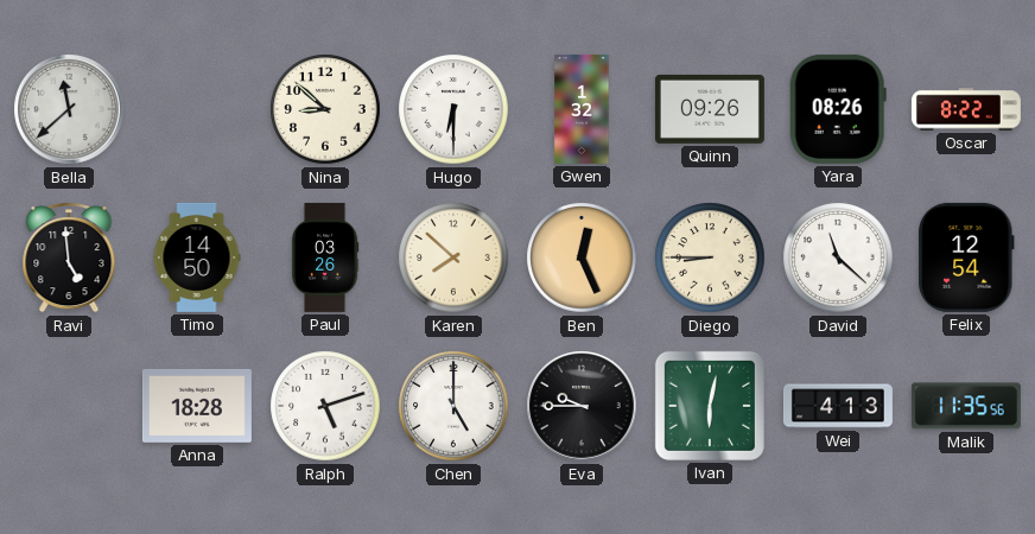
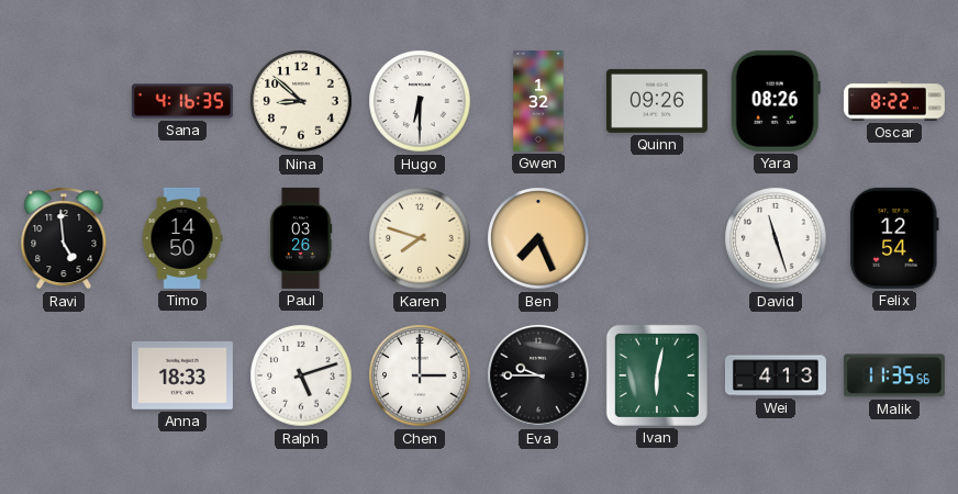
Bella: 11:38 -> none
Sana: none -> 4:16
Karen: 7:52 -> 7:48
Ben: 12:26 -> 7:26
Diego: 8:45 -> none
David: 11:22 -> 11:27
Anna: 18:28 -> 18:33
Chen: 5:00 -> 3:00
